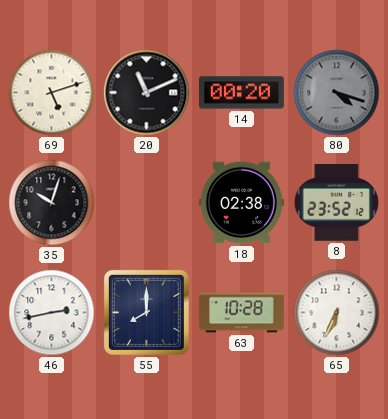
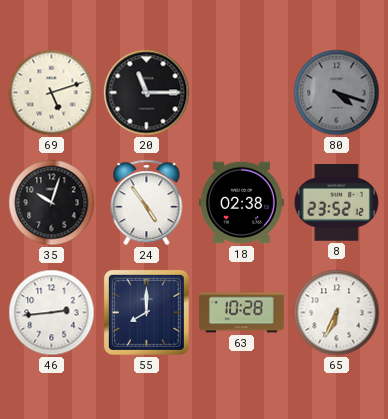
20: 11:11 -> 11:15
14: 00:20 -> none
24: none -> 4:54
46: 2:43 -> 2:44
